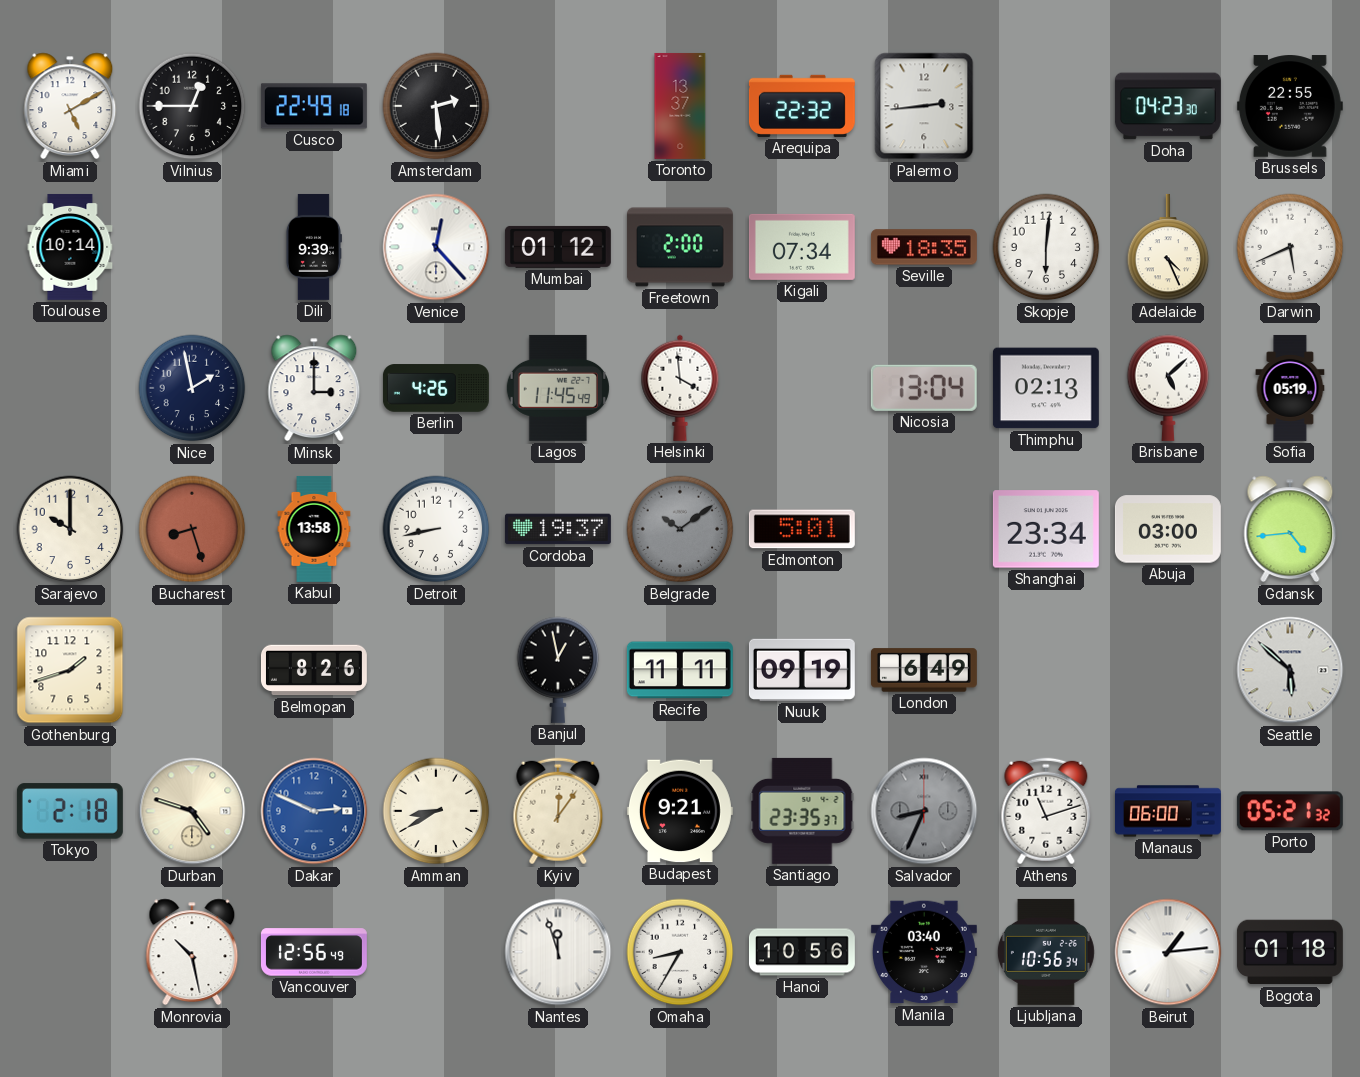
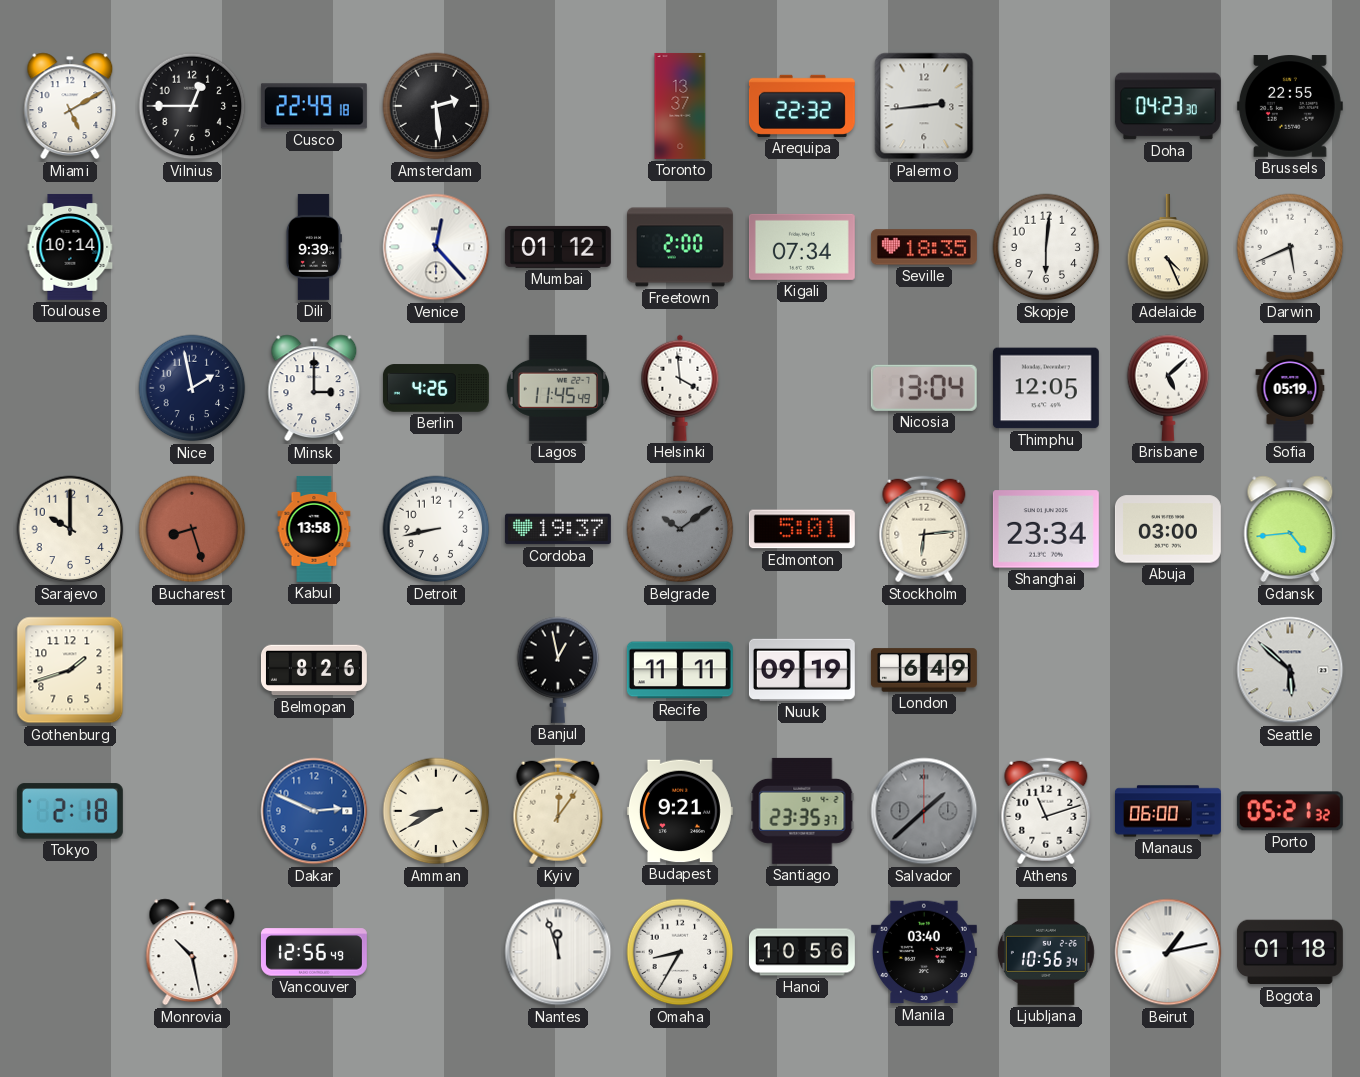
Thimphu: 02:13 -> 12:05
Stockholm: none -> 6:14
Durban: 4:48 -> none
Salvador: 8:34 -> 1:38
Beirut: 1:14 -> 1:13
